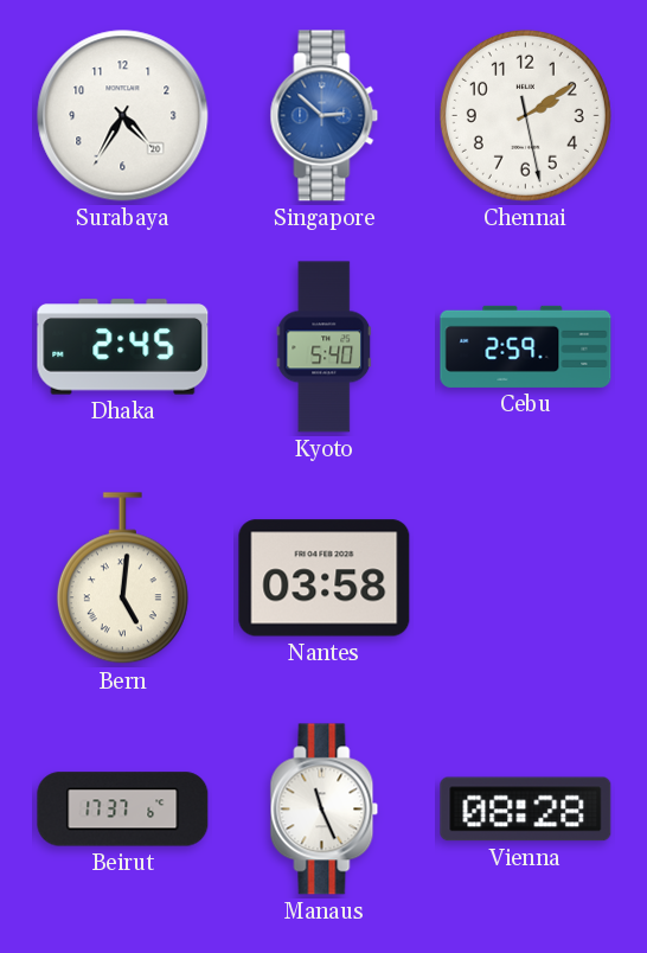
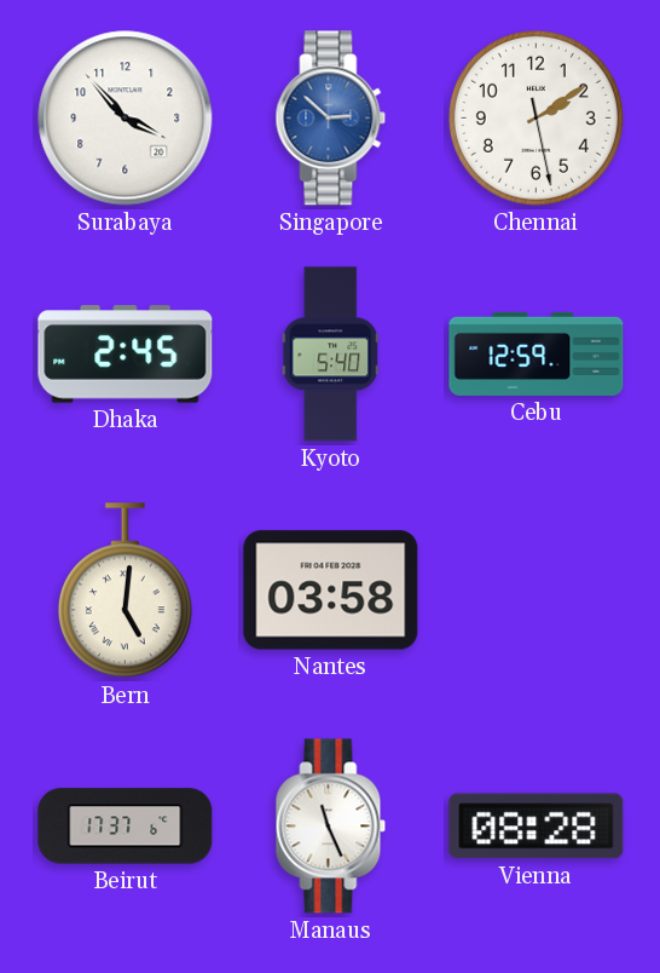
Surabaya: 4:35 -> 3:53
Cebu: 2:59 -> 12:59
